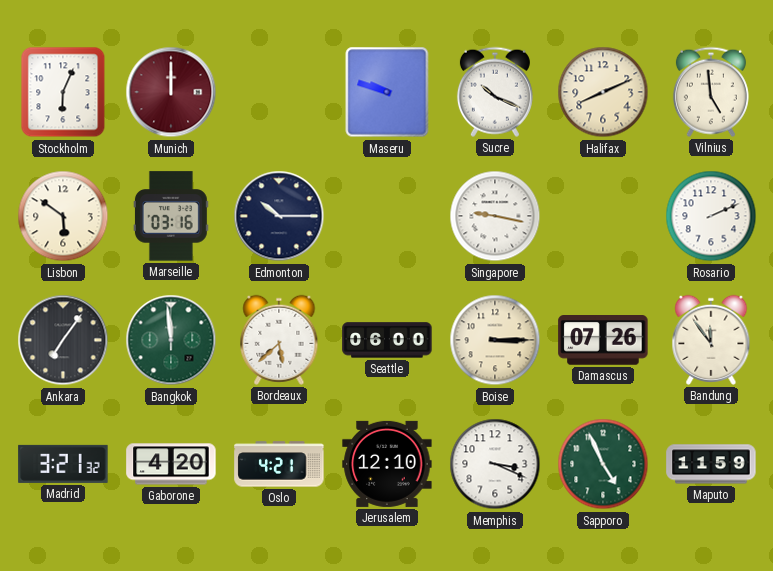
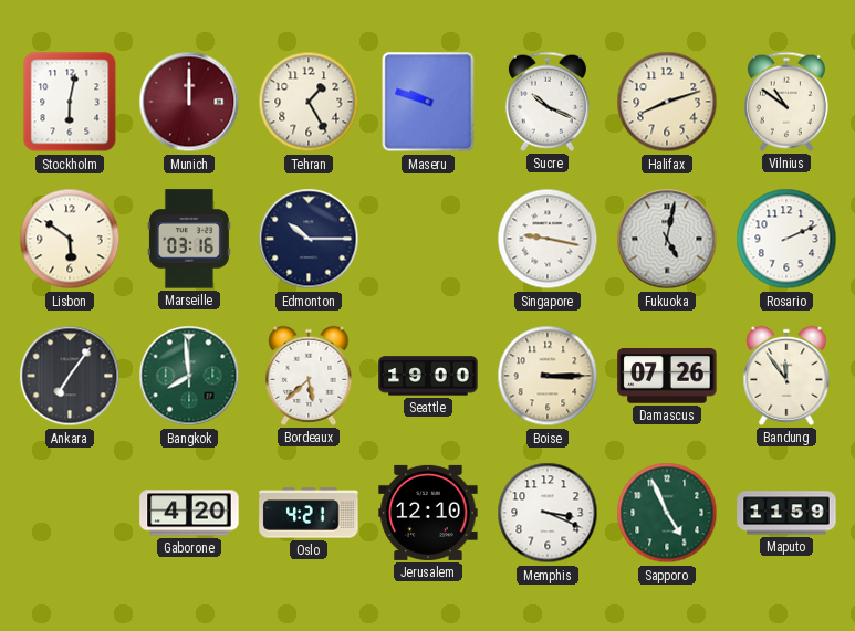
Stockholm: 6:04 -> 6:02
Tehran: none -> 1:25
Halifax: 8:11 -> 8:12
Vilnius: 4:59 -> 10:51
Fukuoka: none -> 5:02
Bangkok: 11:59 -> 7:59
Seattle: 06:00 -> 19:00
Madrid: 3:21 -> none
